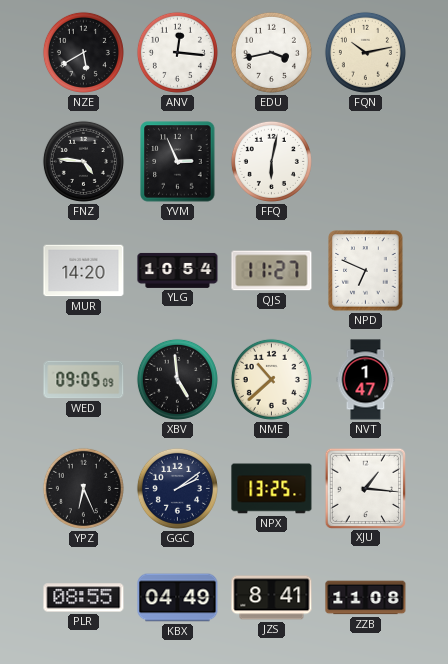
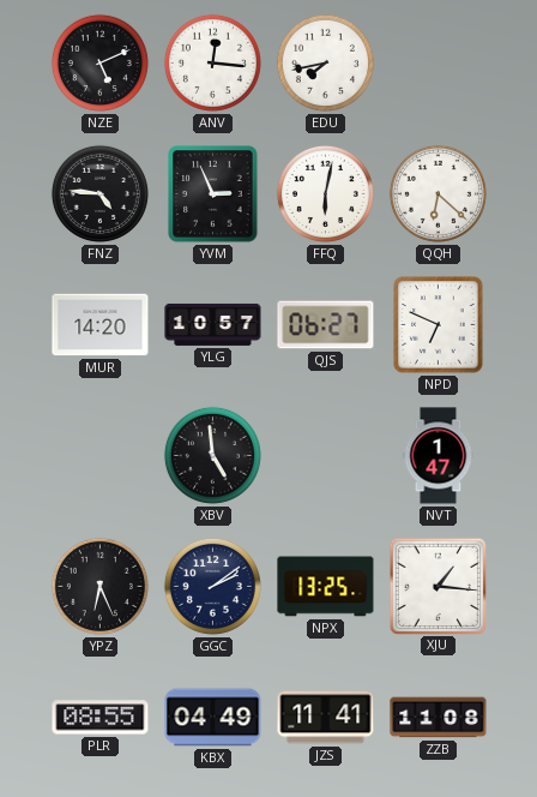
NZE: 5:40 -> 5:11
EDU: 3:43 -> 7:43
FQN: 10:13 -> none
QQH: none -> 6:22
YLG: 10:54 -> 10:57
QJS: 11:27 -> 06:27
WED: 09:05 -> none
NME: 10:38 -> none
JZS: 8:41 -> 11:41
